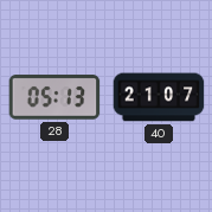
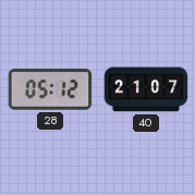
28: 05:13 -> 05:12
